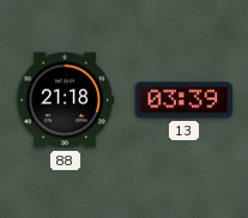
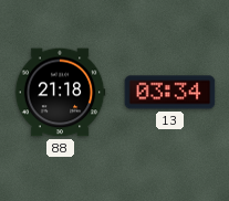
13: 03:39 -> 03:34
